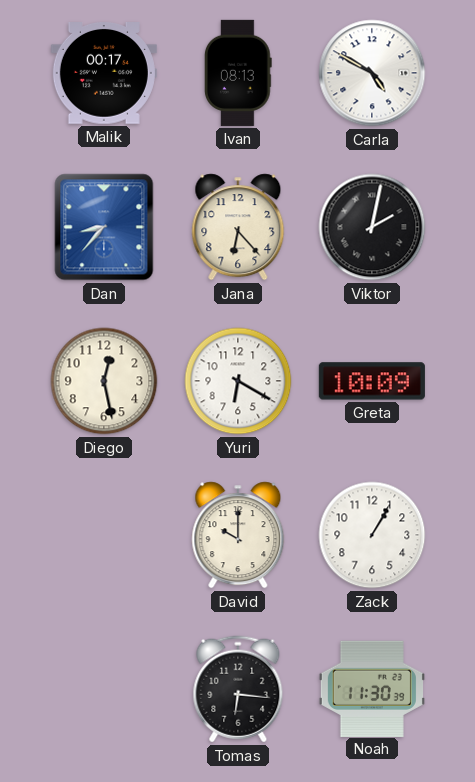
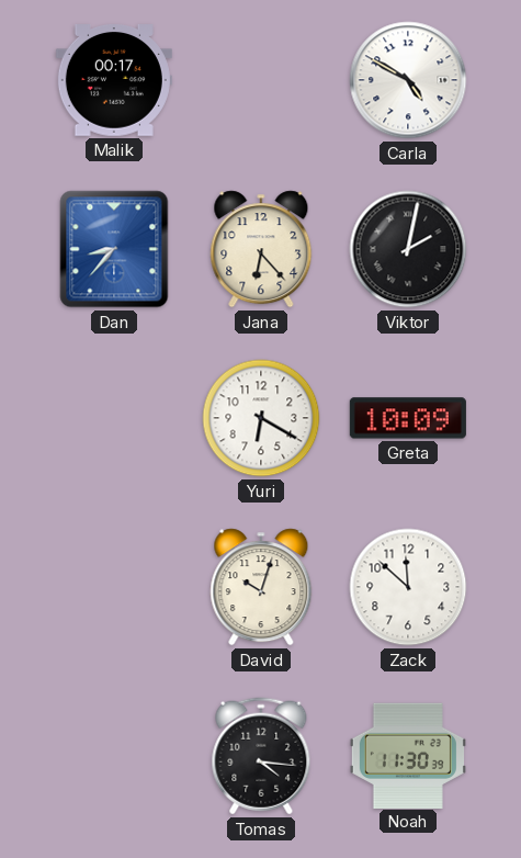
Ivan: 08:13 -> none
Diego: 12:28 -> none
David: 10:00 -> 10:03
Zack: 1:05 -> 11:52
Tomas: 6:16 -> 4:16
